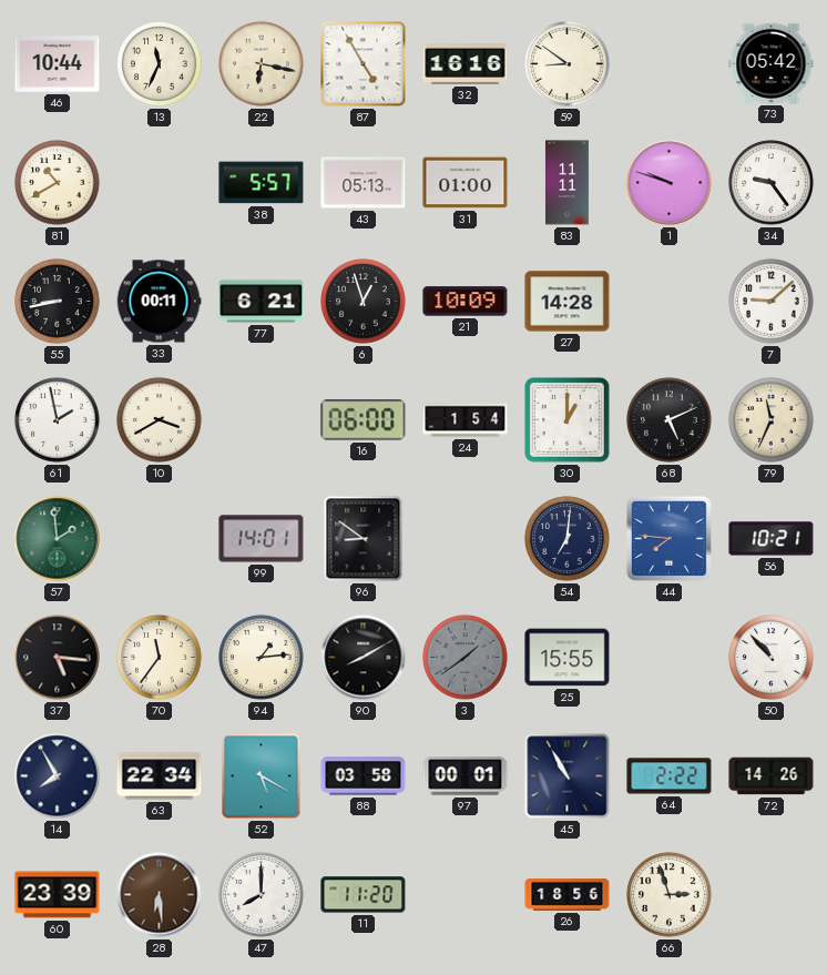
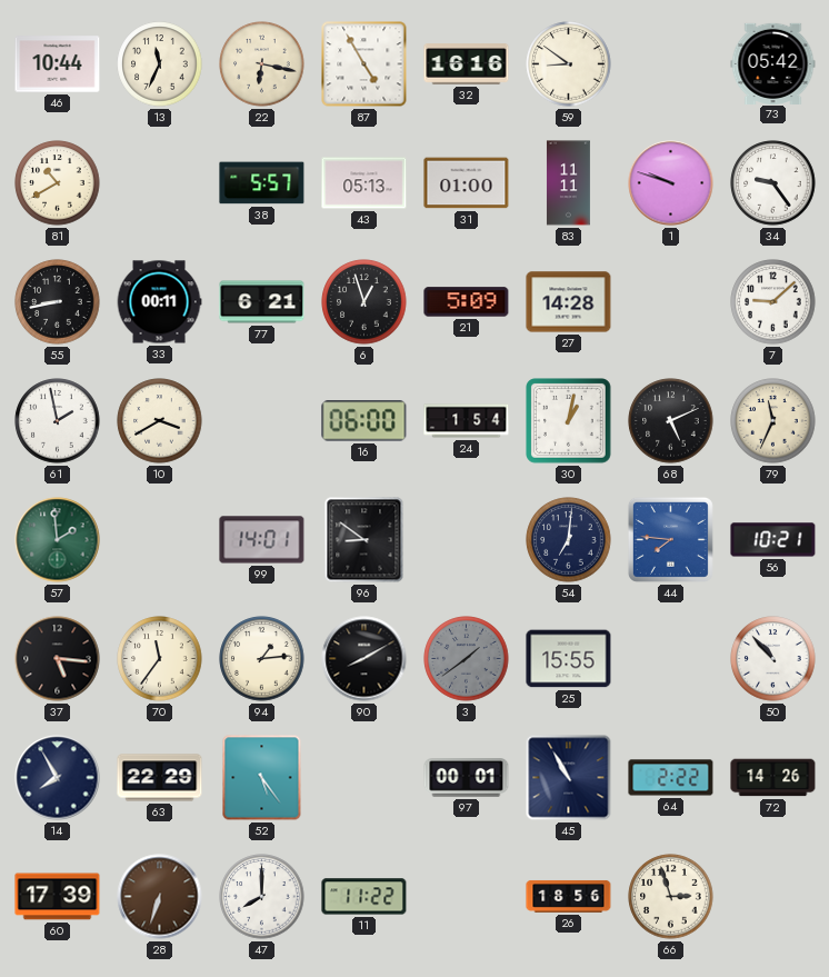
21: 10:09 -> 5:09
30: 1:00 -> 1:02
63: 22:34 -> 22:29
52: 5:20 -> 5:24
88: 03:58 -> none
60: 23:39 -> 17:39
28: 6:29 -> 6:33
11: 11:20 -> 11:22
